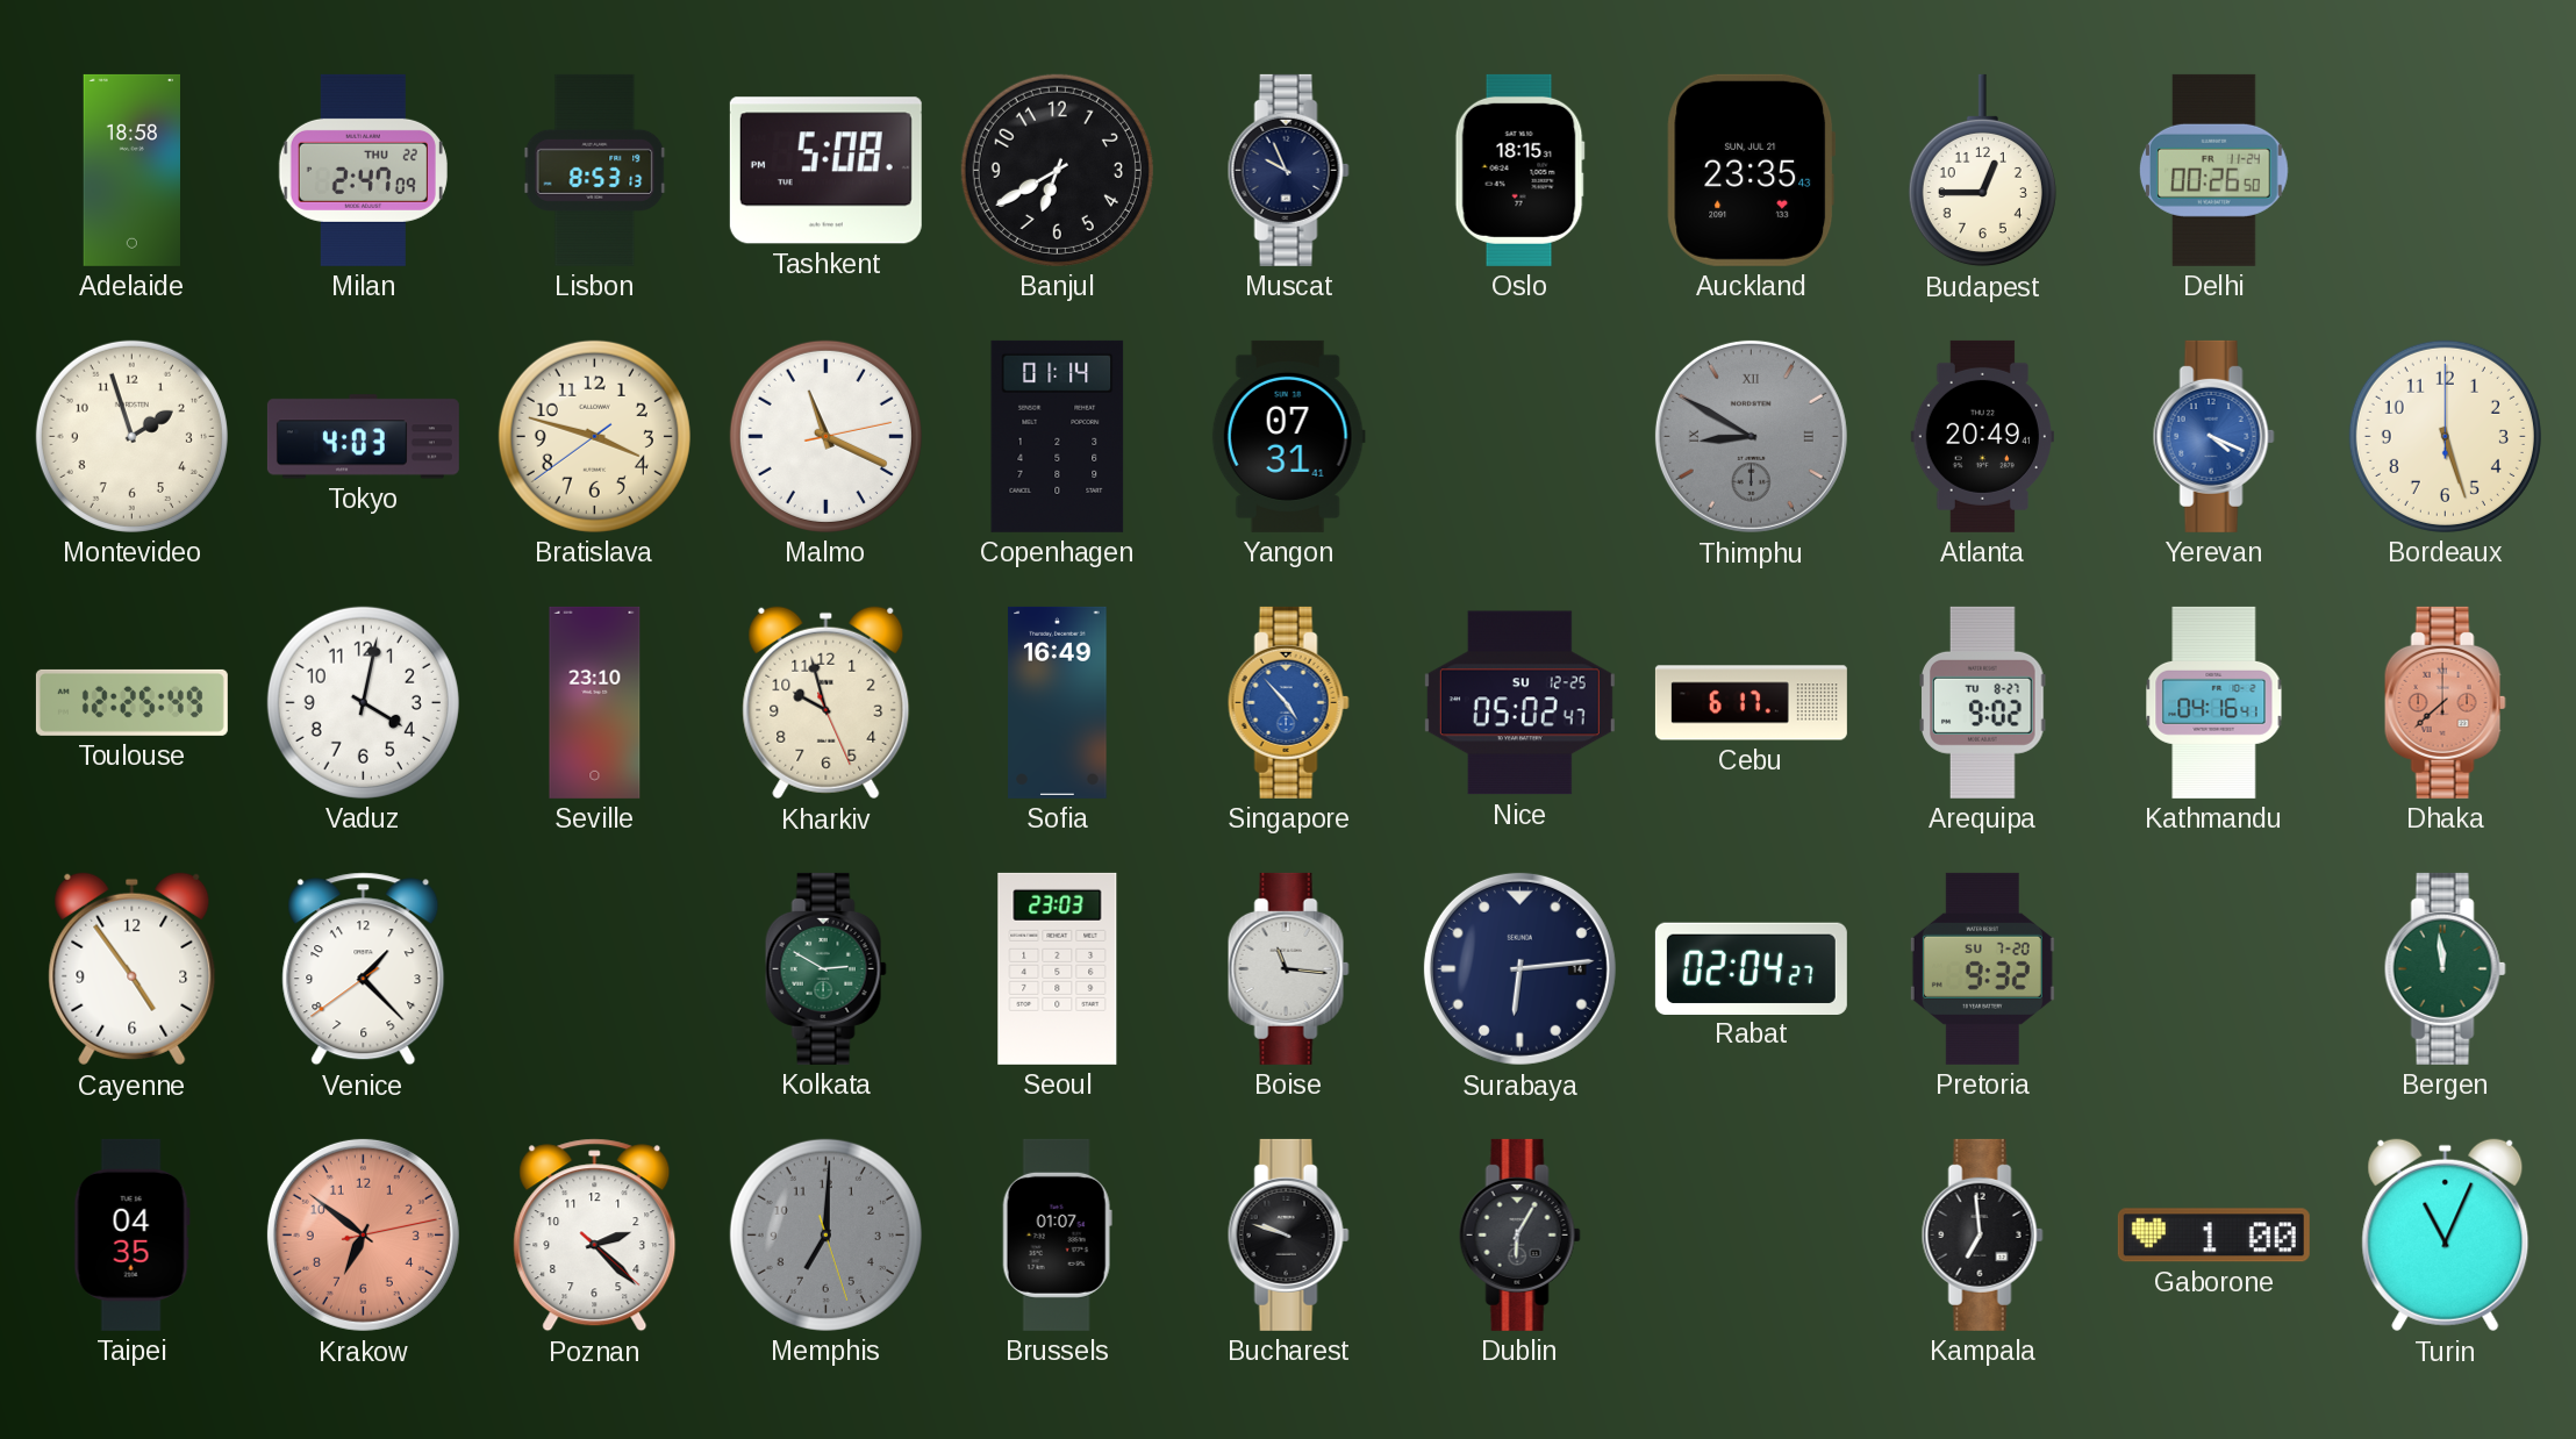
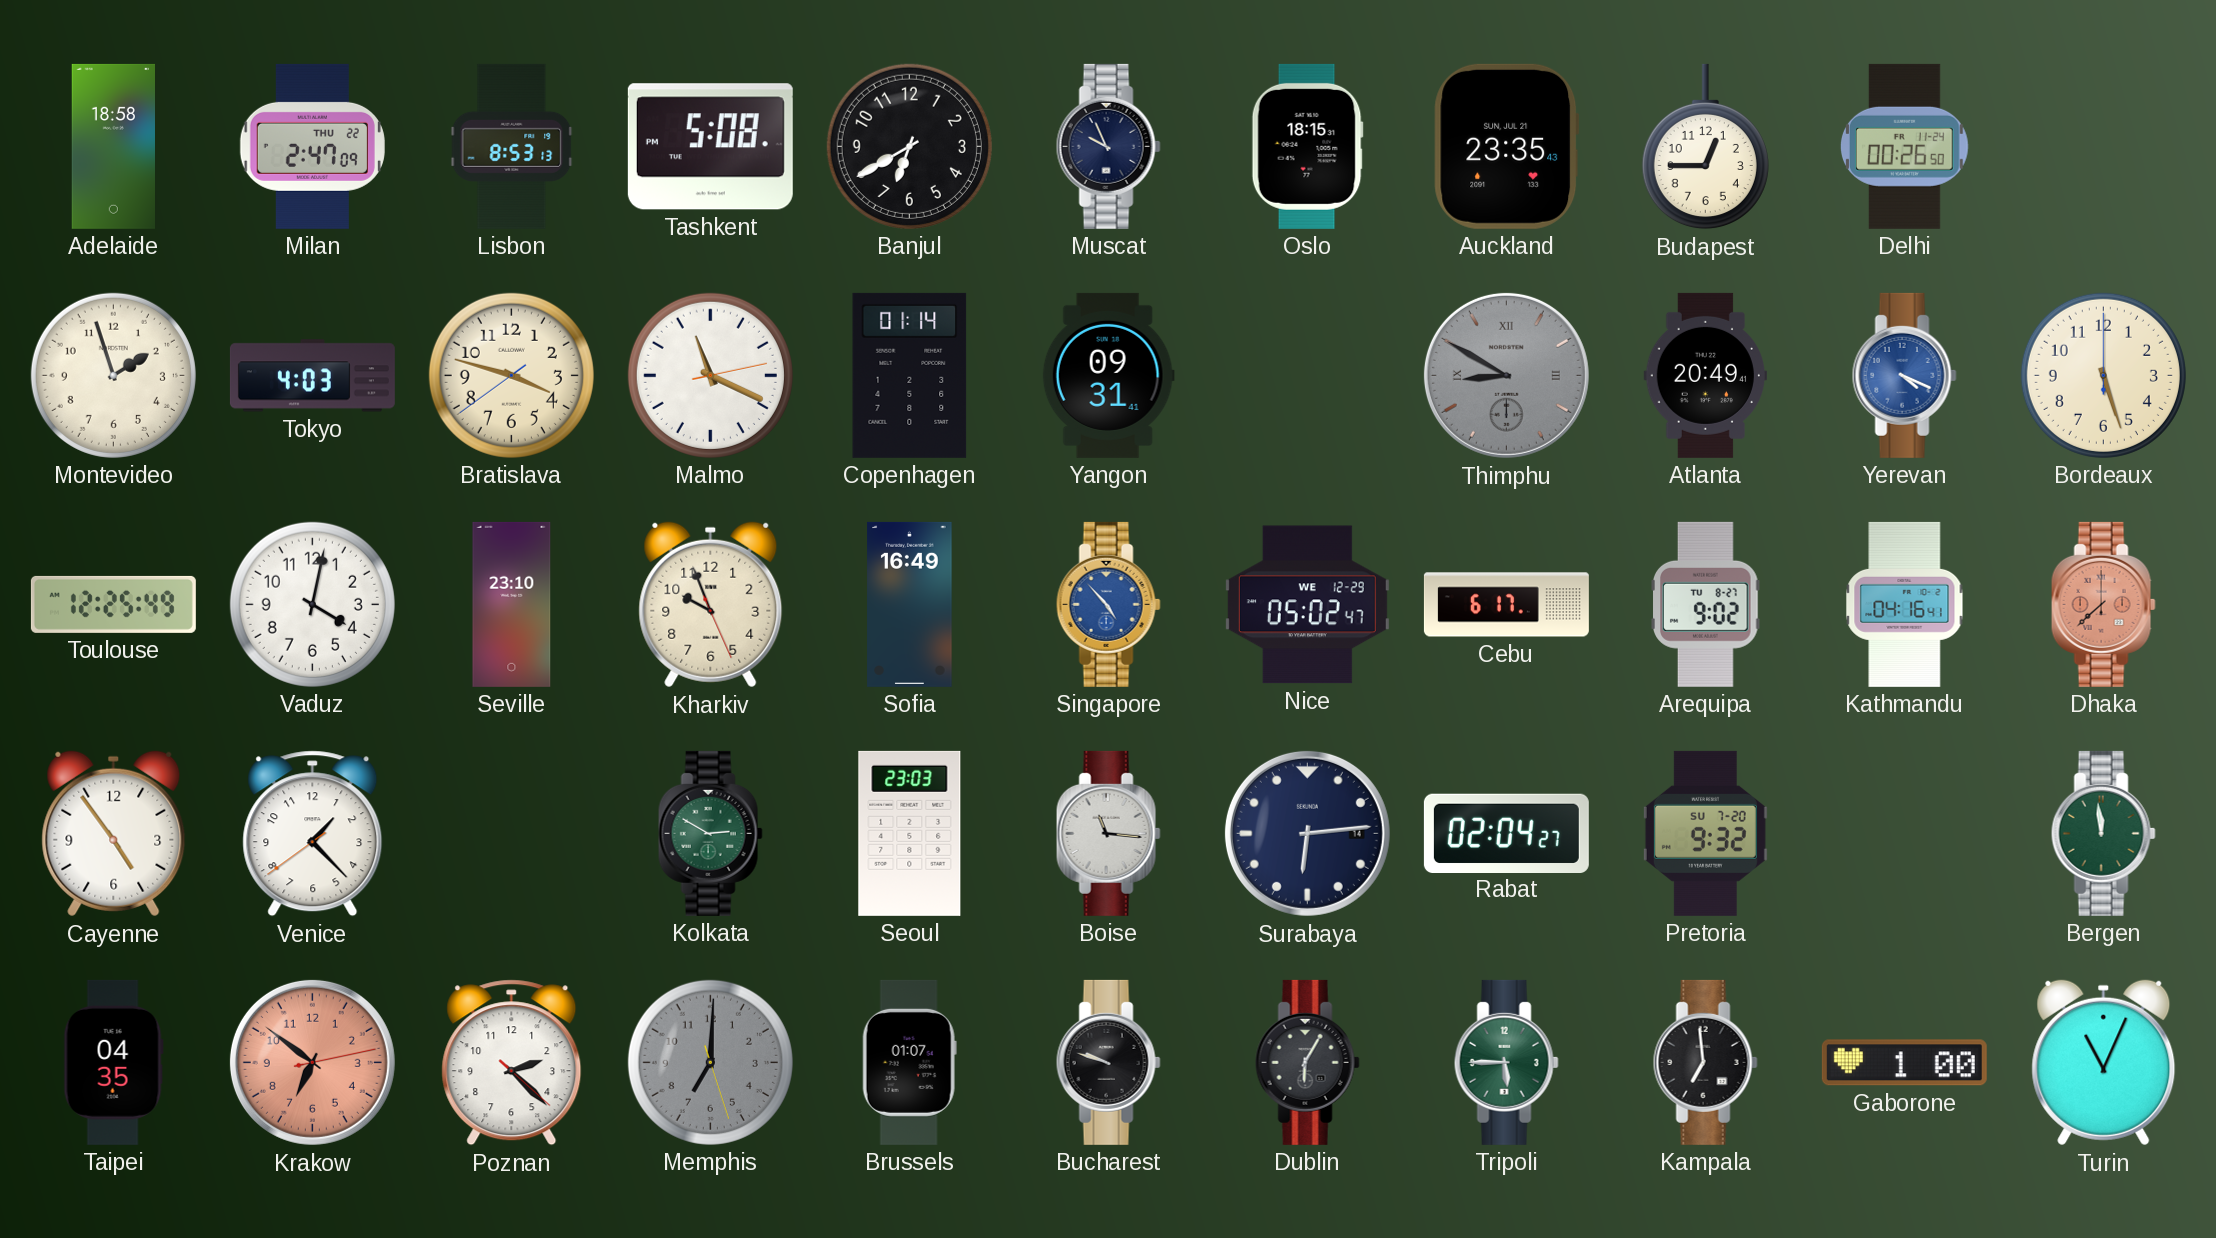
Yangon: 07:31 -> 09:31
Kharkiv: 9:57 -> 9:56
Nice date: SU 12-25 -> WE 12-29
Tripoli: none -> 5:45
